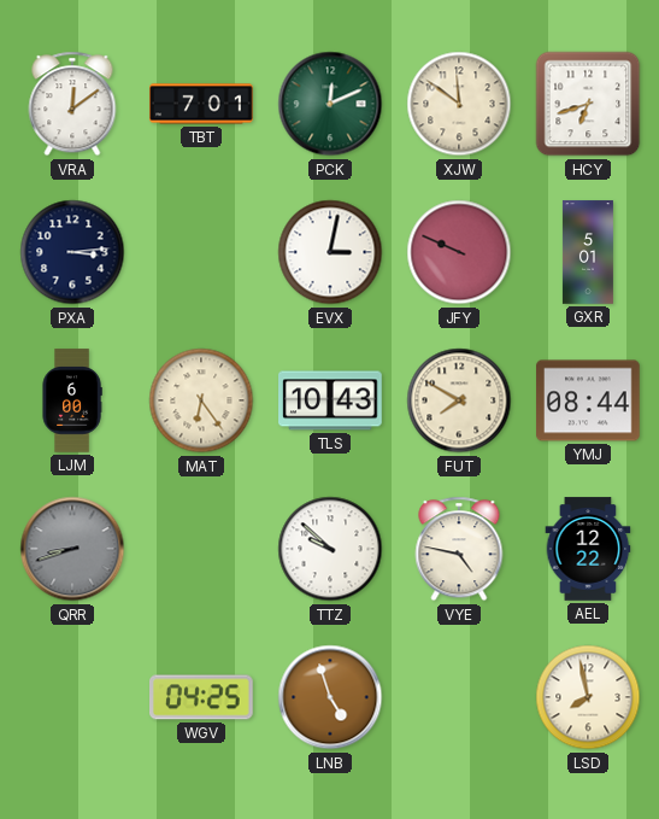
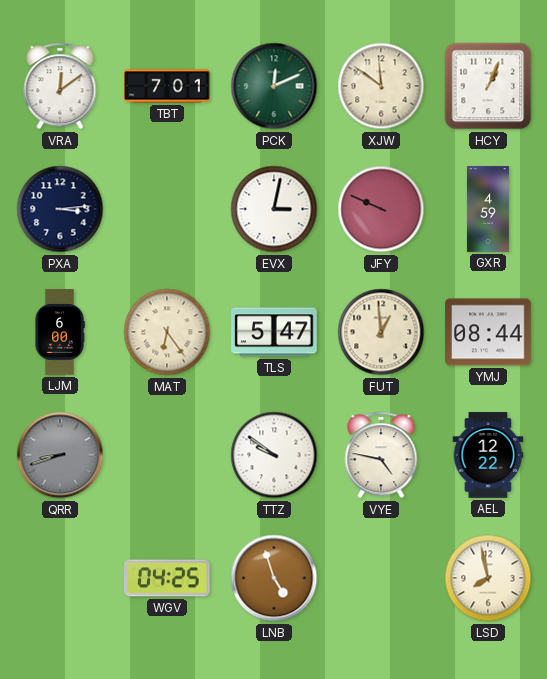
HCY: 6:42 -> 1:04
GXR: 5:01 -> 4:59
TLS: 10:43 -> 5:47
FUT: 7:50 -> 12:59
TTZ: 9:52 -> 9:51
